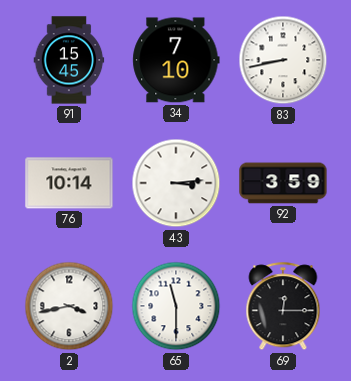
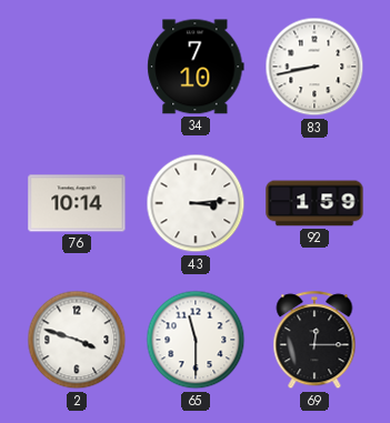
91: 15:45 -> none
92: 3:59 -> 1:59
2: 3:43 -> 3:48
